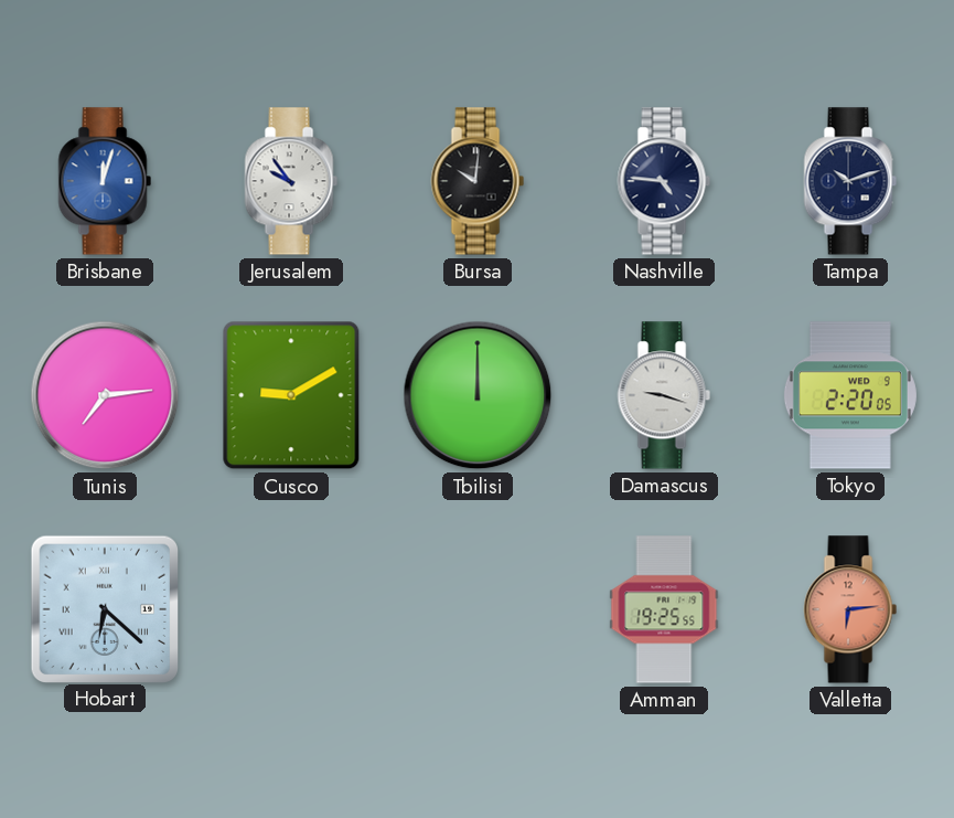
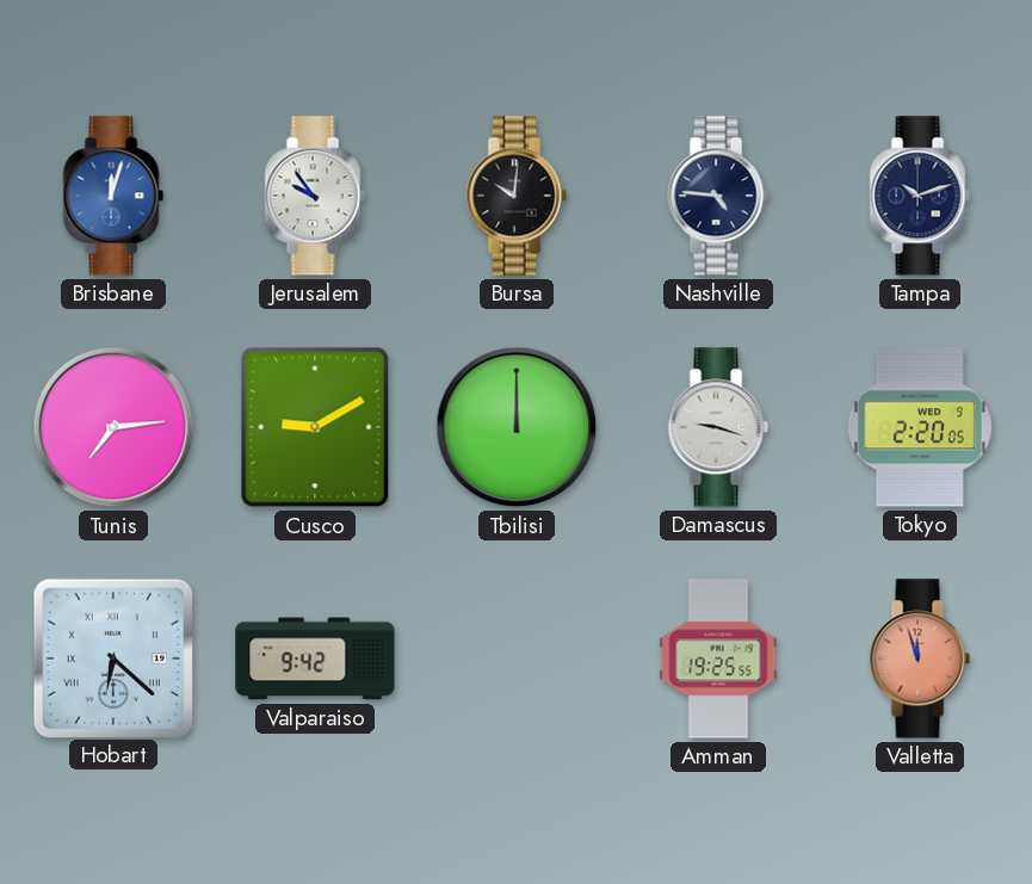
Valparaiso: none -> 9:42
Valletta: 6:14 -> 11:57
